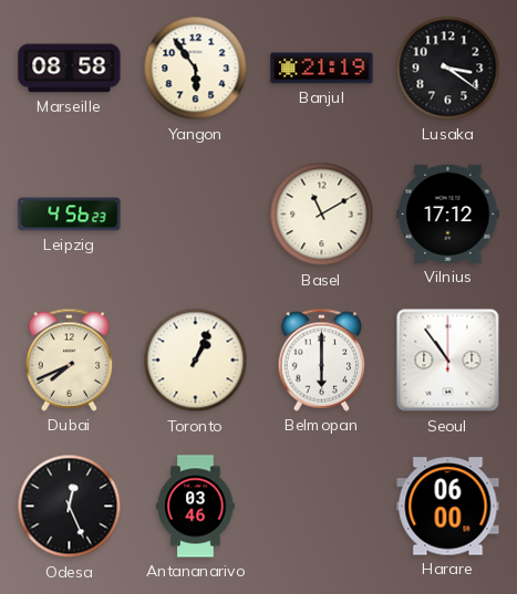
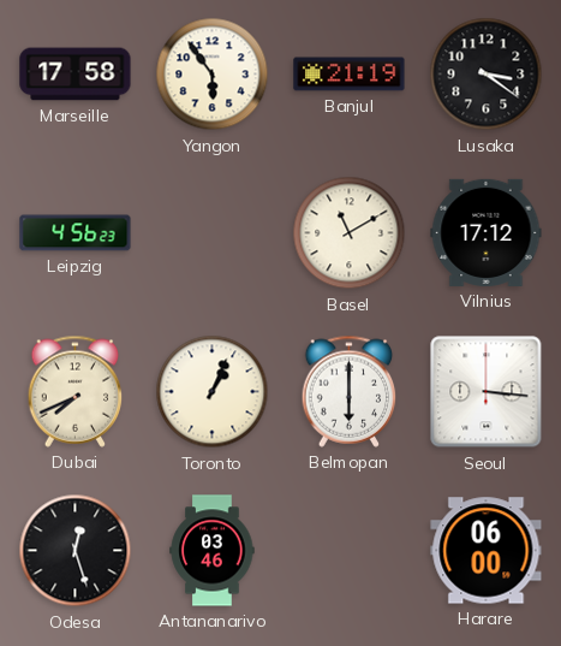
Marseille: 08:58 -> 17:58
Seoul: 10:54 -> 3:16
Odesa: 12:26 -> 12:27
